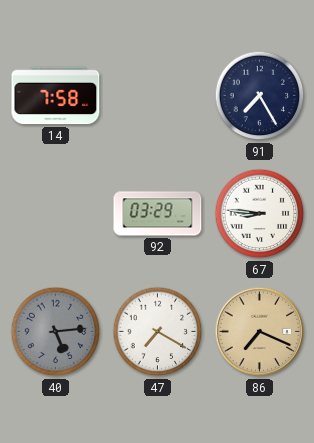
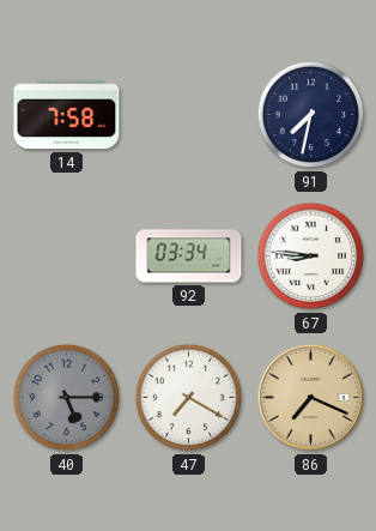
91: 7:25 -> 7:32
92: 03:29 -> 03:34
40: 5:14 -> 5:15
